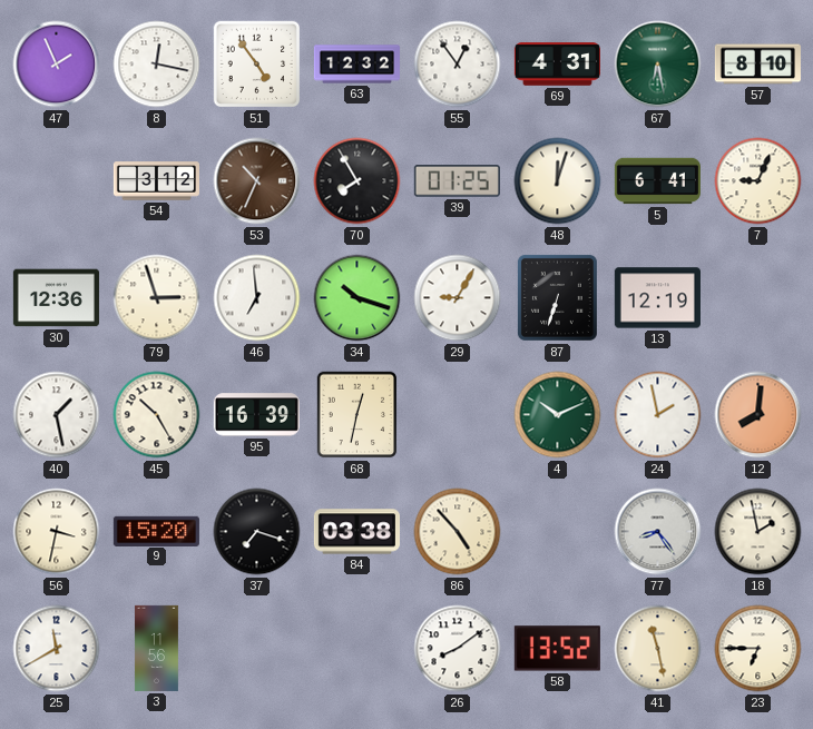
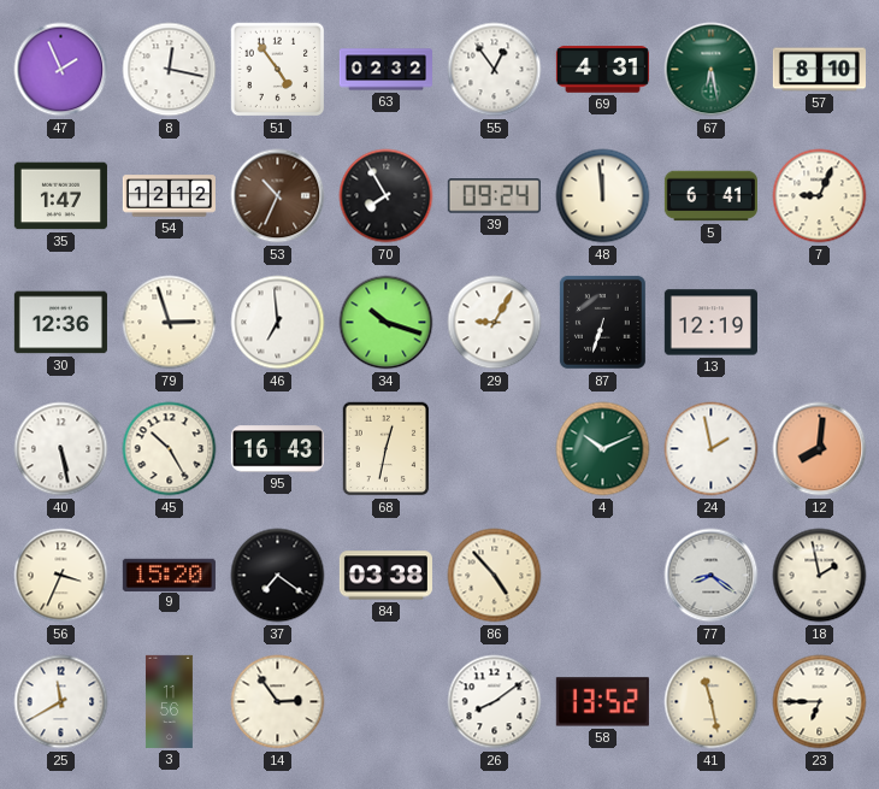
63: 12:32 -> 02:32
35: none -> 1:47
54: 3:12 -> 12:12
39: 01:25 -> 09:24
48: 12:03 -> 11:59
40: 1:28 -> 5:28
95: 16:39 -> 16:43
56: 3:32 -> 3:34
37: 7:18 -> 7:21
77: 8:24 -> 8:21
14: none -> 2:54
